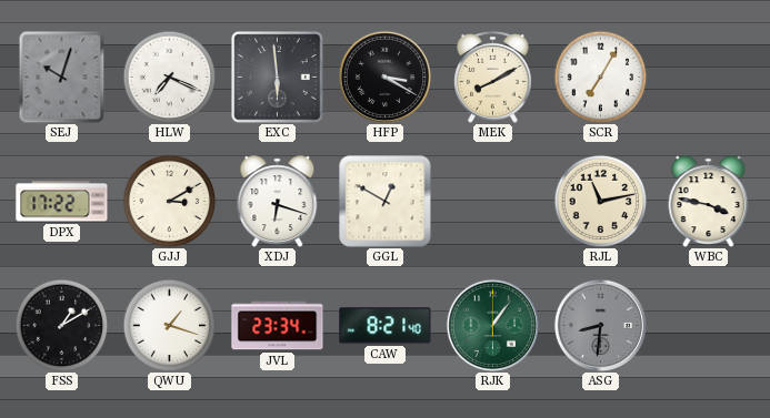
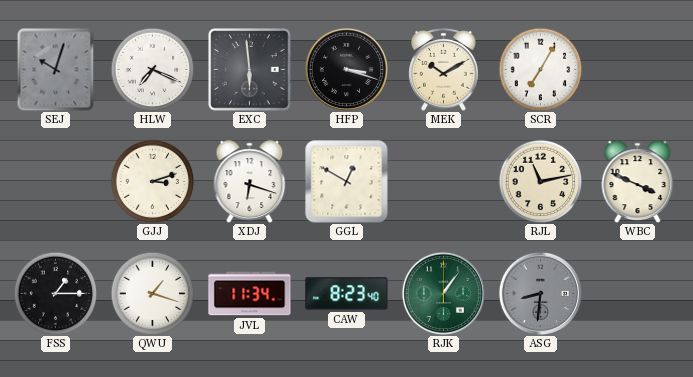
HFP: 3:20 -> 3:18
MEK: 8:10 -> 10:10
DPX: 17:22 -> none
GJJ: 3:10 -> 3:12
WBC: 3:47 -> 3:49
FSS: 1:10 -> 1:15
JVL: 23:34 -> 11:34
CAW: 8:21 -> 8:23
